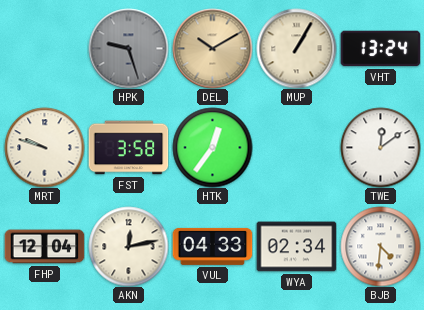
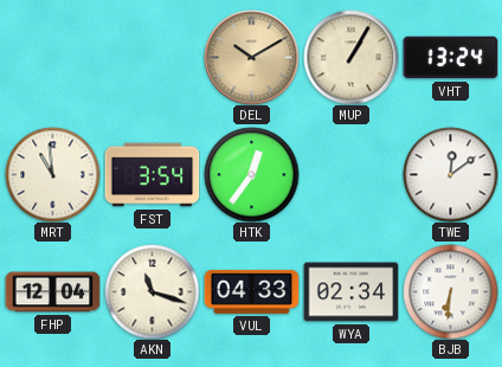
HPK: 9:27 -> none
MRT: 9:48 -> 10:59
FST: 3:58 -> 3:54
AKN: 12:13 -> 11:18
BJB: 4:31 -> 6:31
